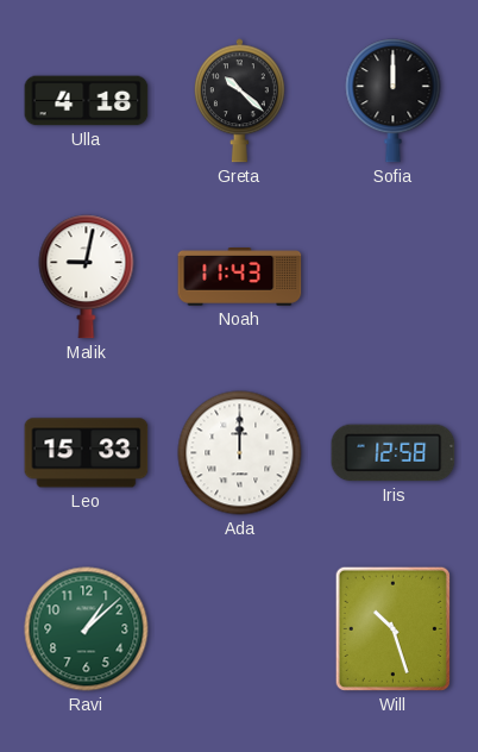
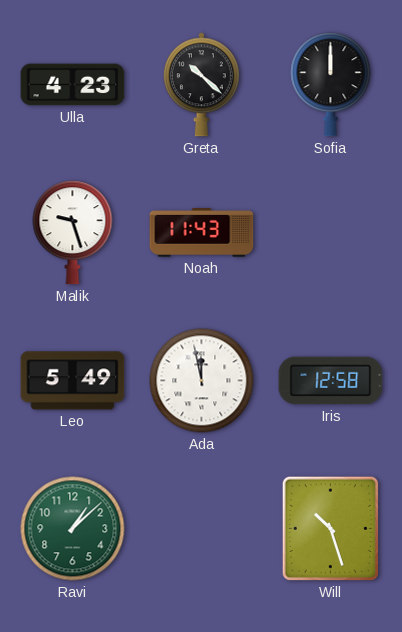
Ulla: 4:18 -> 4:23
Malik: 9:02 -> 9:27
Leo: 15:33 -> 5:49
Ada: 12:00 -> 11:58
